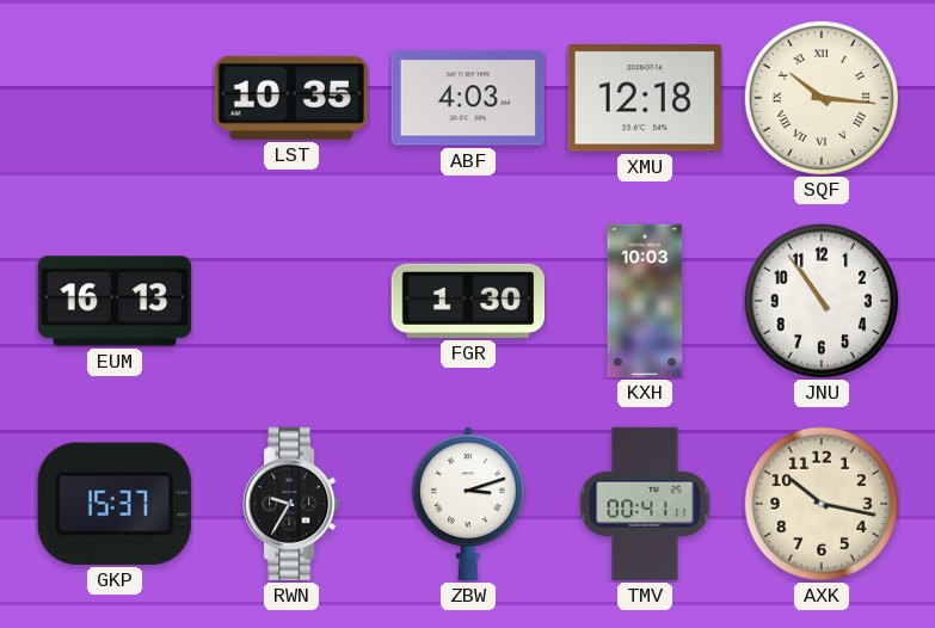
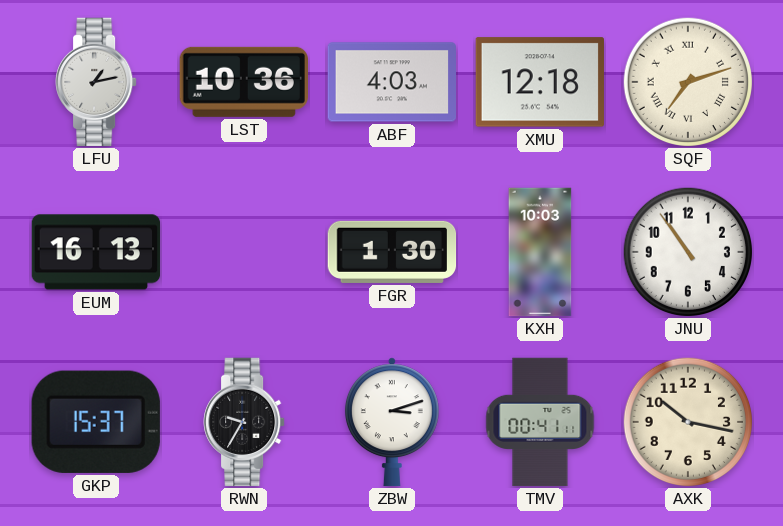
LFU: none -> 1:13
LST: 10:35 -> 10:36
SQF: 10:16 -> 7:12
